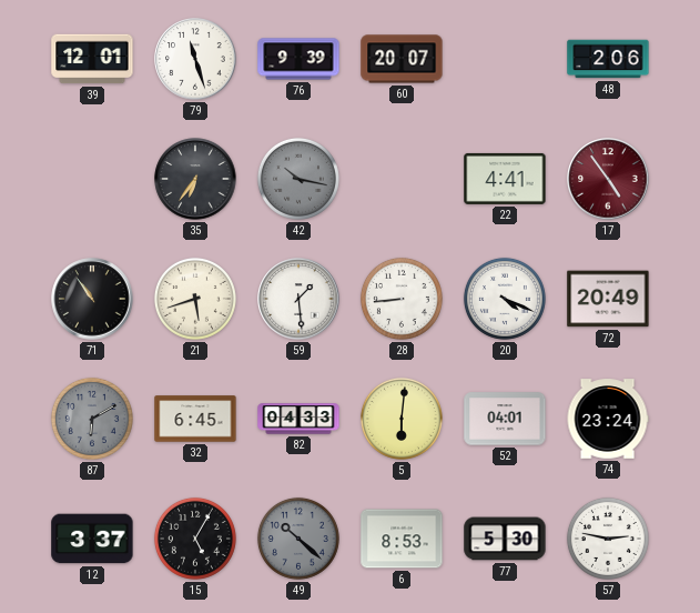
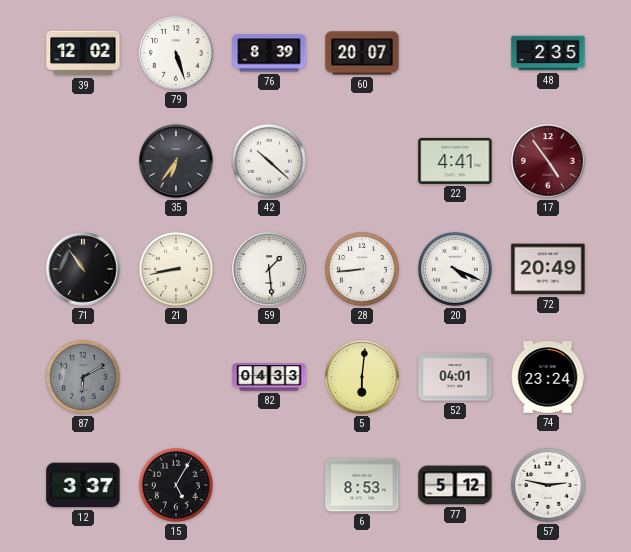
39: 12:01 -> 12:02
79: 11:27 -> 5:27
76: 9:39 -> 8:39
48: 2:06 -> 2:35
42: 10:17 -> 10:22
42 dial: grey -> white
21: 5:42 -> 8:43
32: 6:45 -> none
49: 10:22 -> none
77: 5:30 -> 5:12
